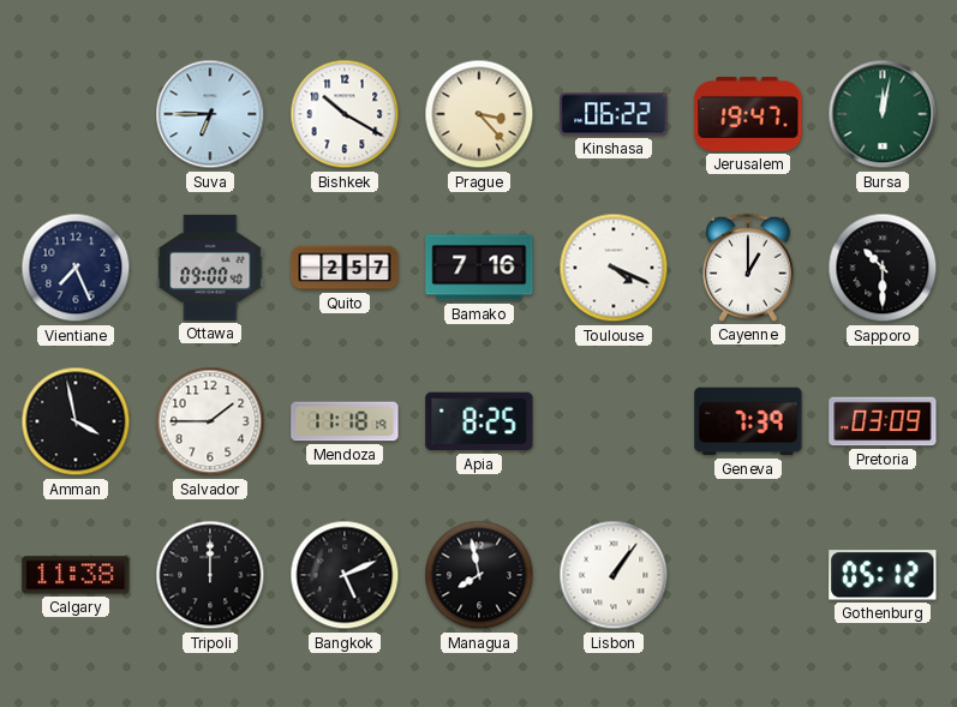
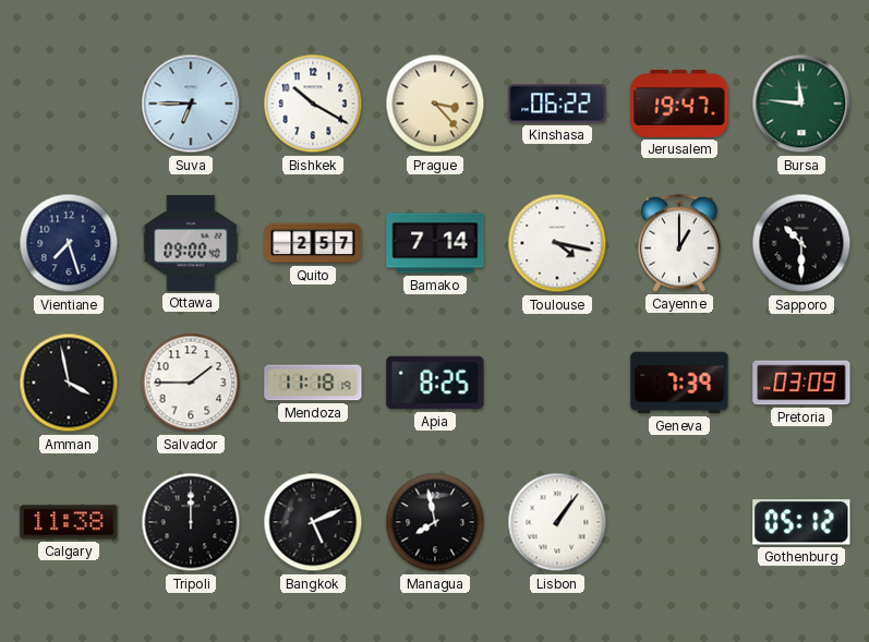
Bursa: 12:02 -> 11:46
Vientiane: 7:26 -> 7:27
Bamako: 7:16 -> 7:14
Toulouse: 4:19 -> 4:17
